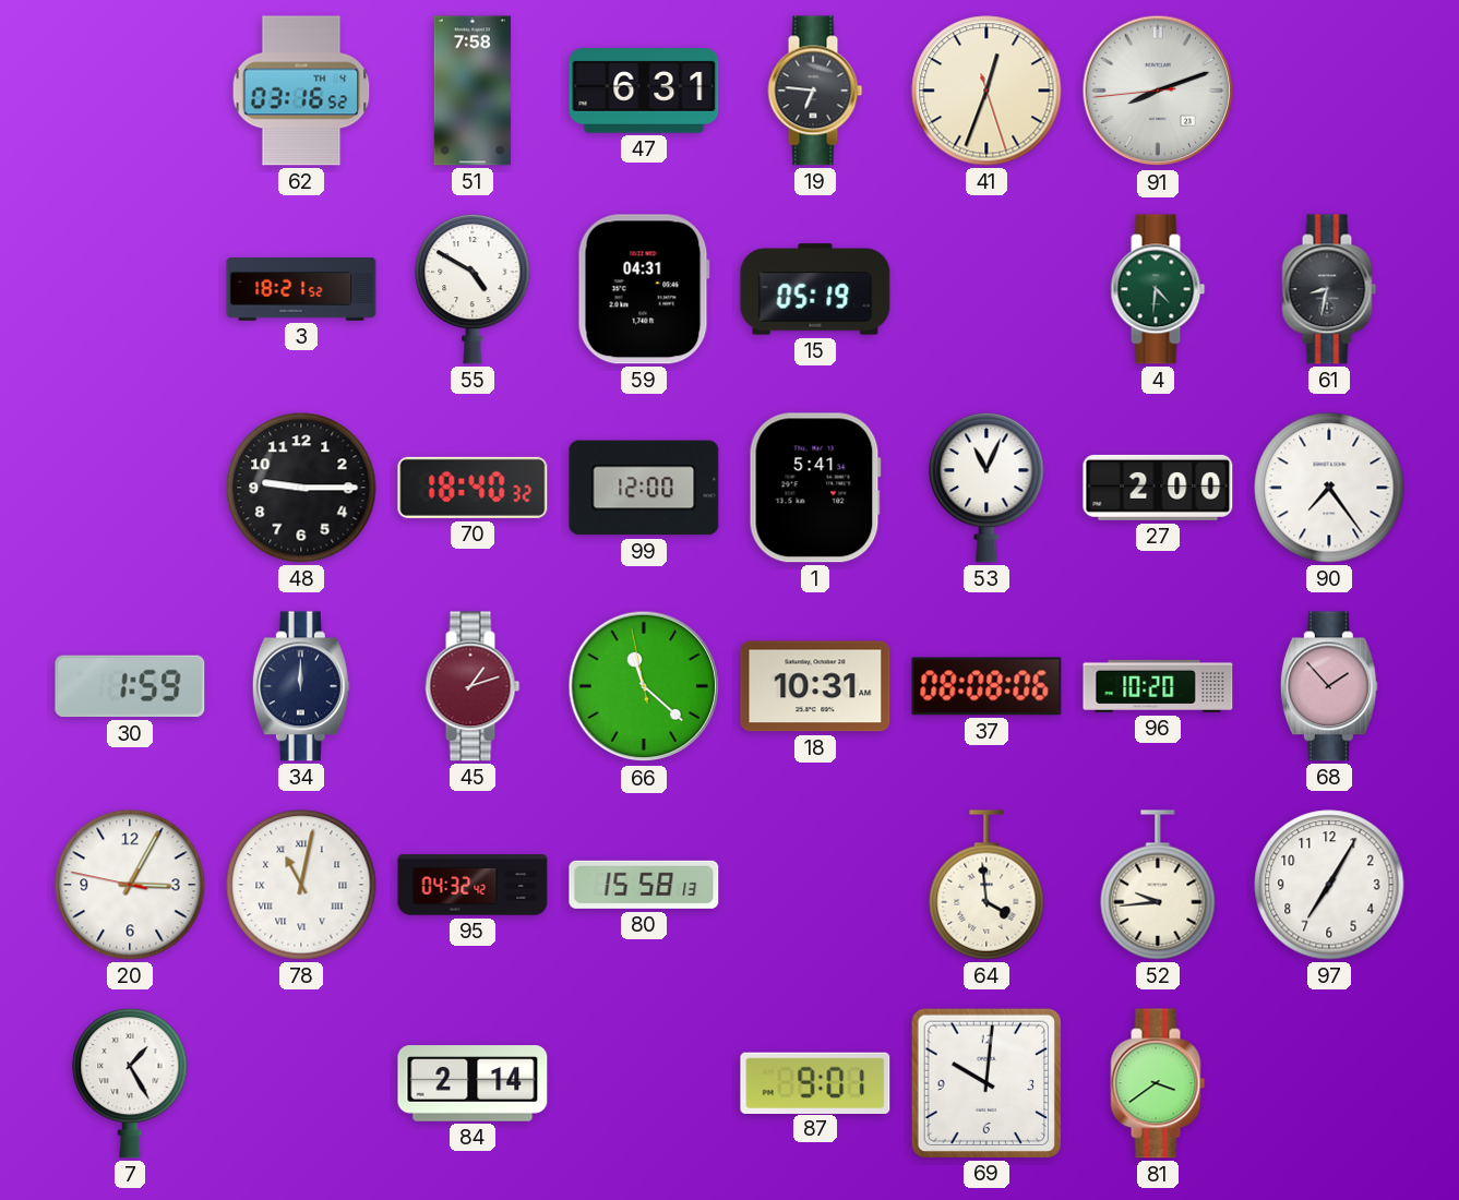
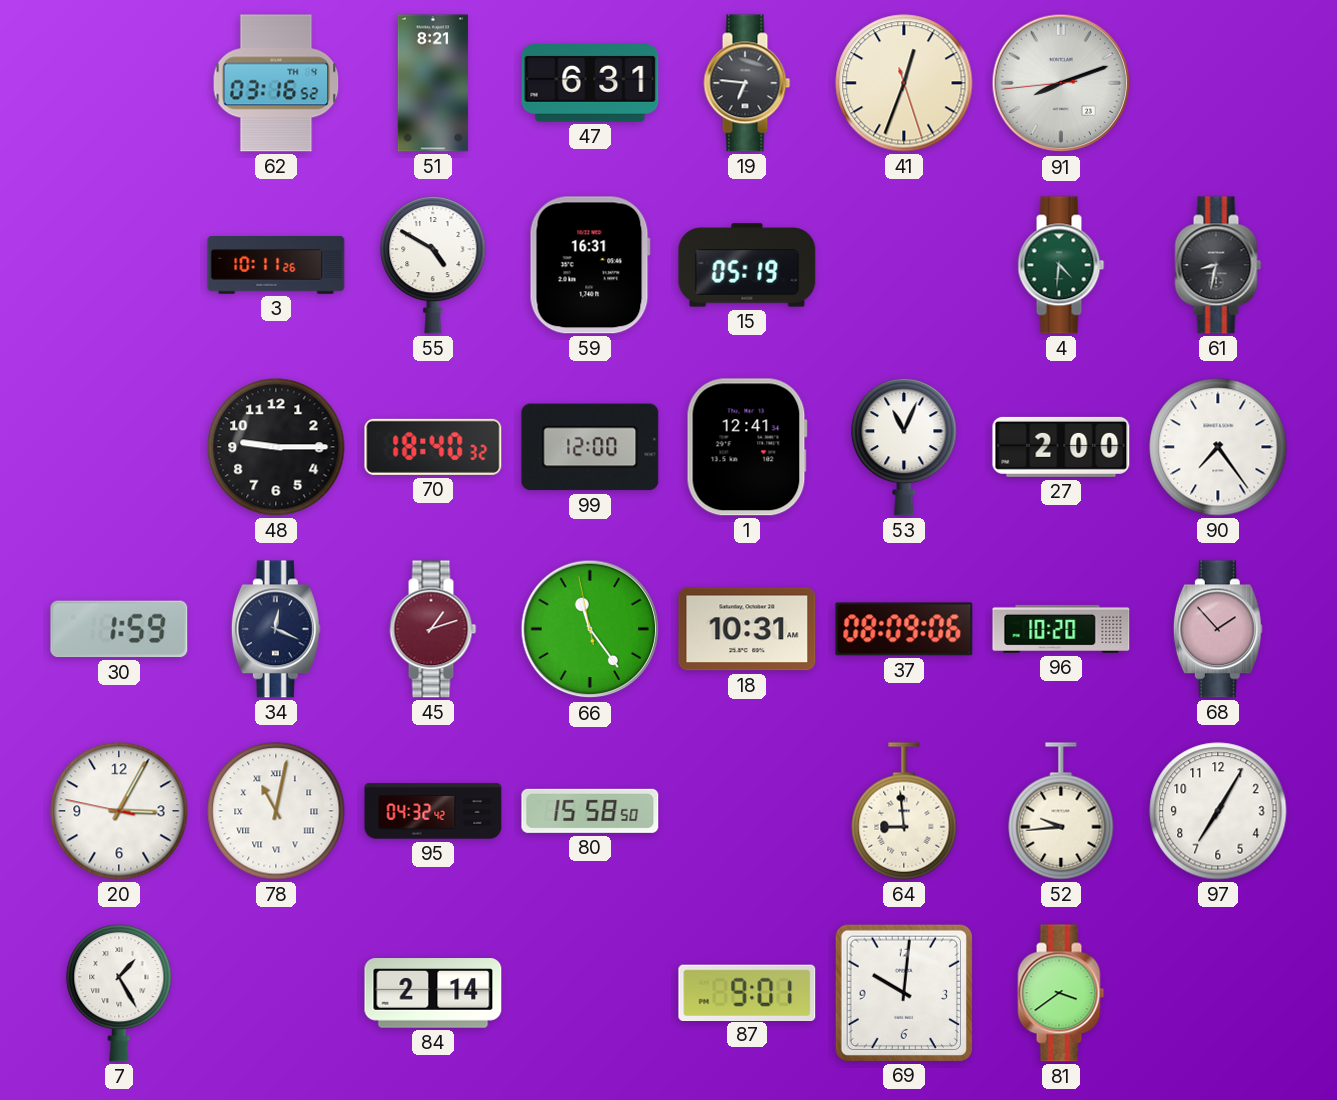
51: 7:58 -> 8:21
3: 18:21 -> 10:11
59: 04:31 -> 16:31
1: 5:41 -> 12:41
34: 12:00 -> 12:19
66: 11:21 -> 11:23
37: 08:08 -> 08:09
80: 15:58:13 -> 15:58:50
64: 3:59 -> 8:59
